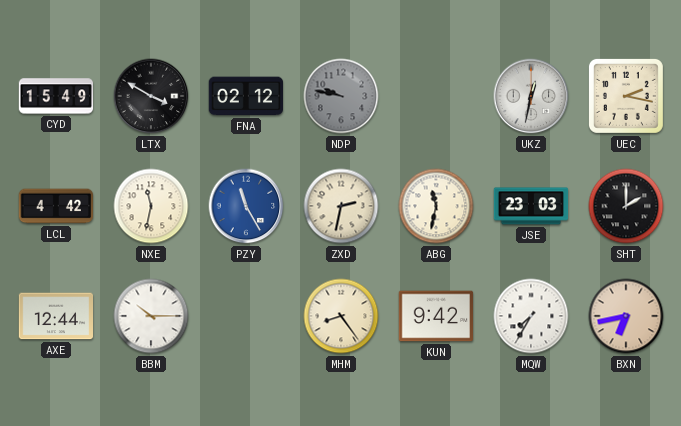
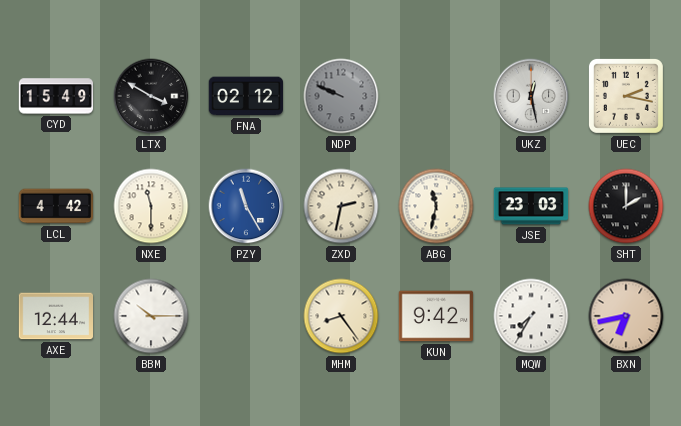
NDP: 9:47 -> 9:49
UKZ: 12:32 -> 12:28
NXE: 11:32 -> 11:30
